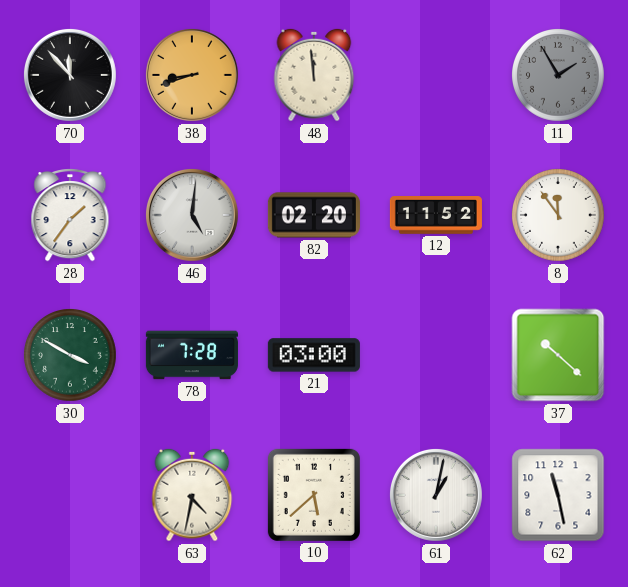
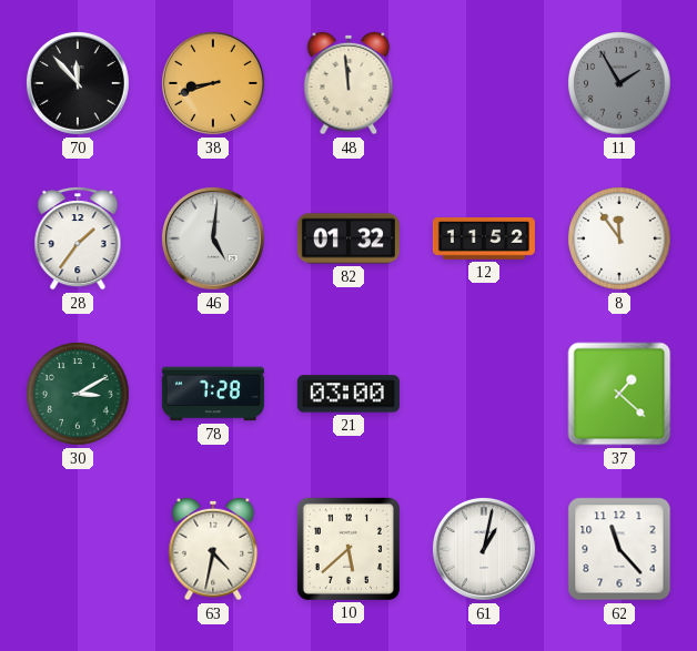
82: 02:20 -> 01:32
30: 3:50 -> 3:10
37: 10:22 -> 1:22
62: 11:28 -> 11:23
